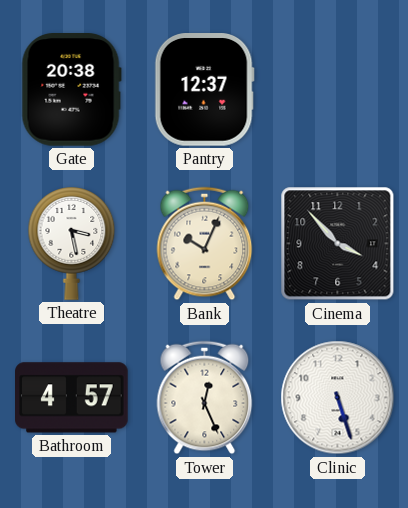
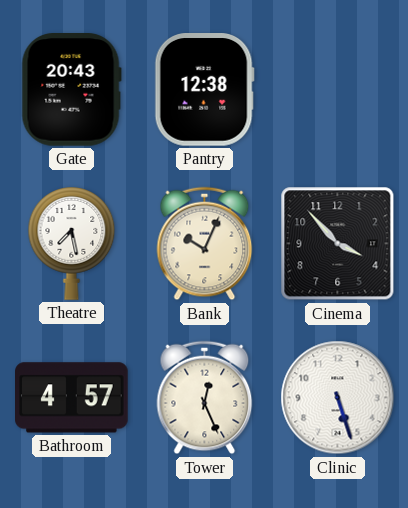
Gate: 20:38 -> 20:43
Pantry: 12:37 -> 12:38
Theatre: 3:28 -> 7:28
